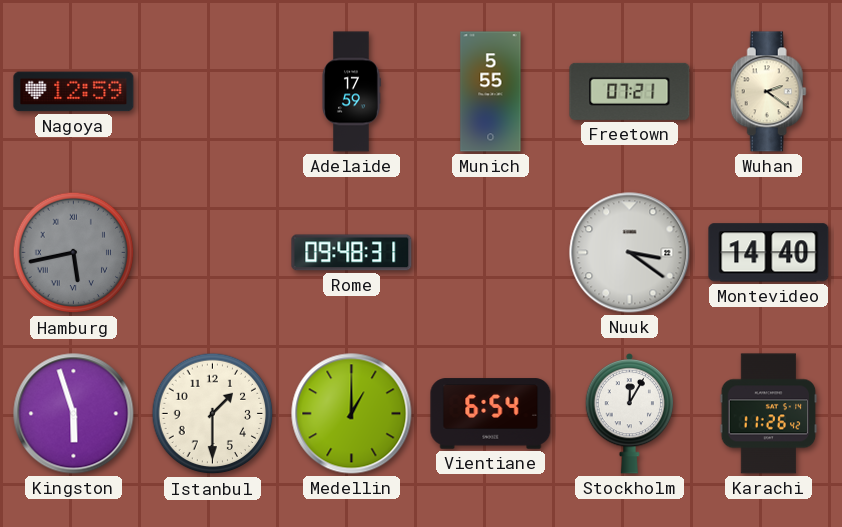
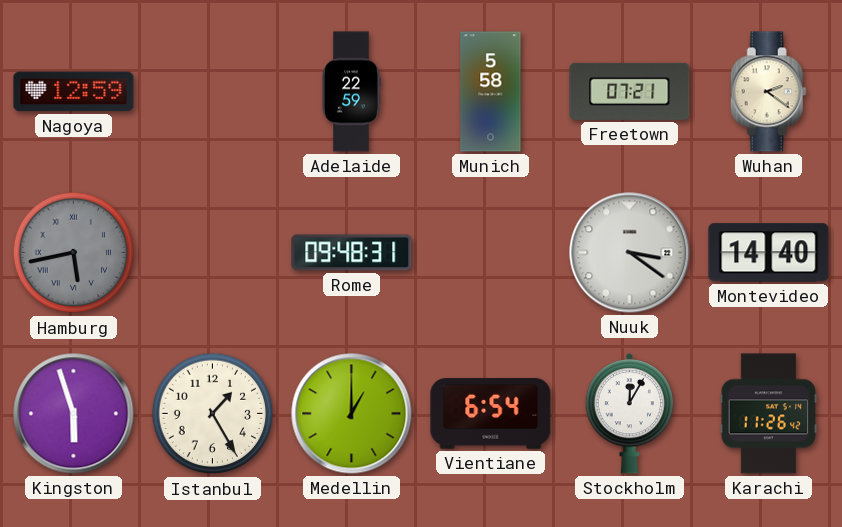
Adelaide: 17:59 -> 22:59
Munich: 5:55 -> 5:58
Istanbul: 1:30 -> 1:25
